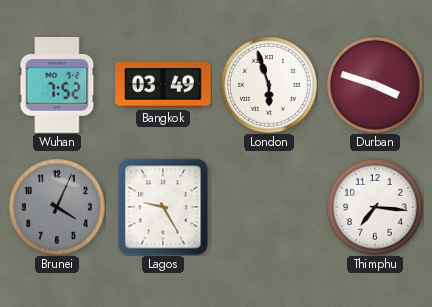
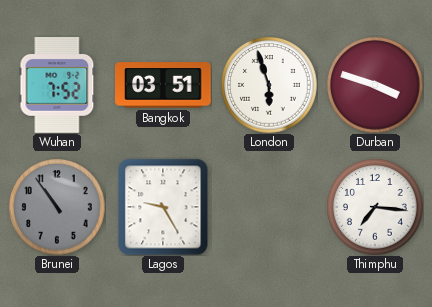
Bangkok: 03:49 -> 03:51
Brunei: 4:04 -> 10:54
